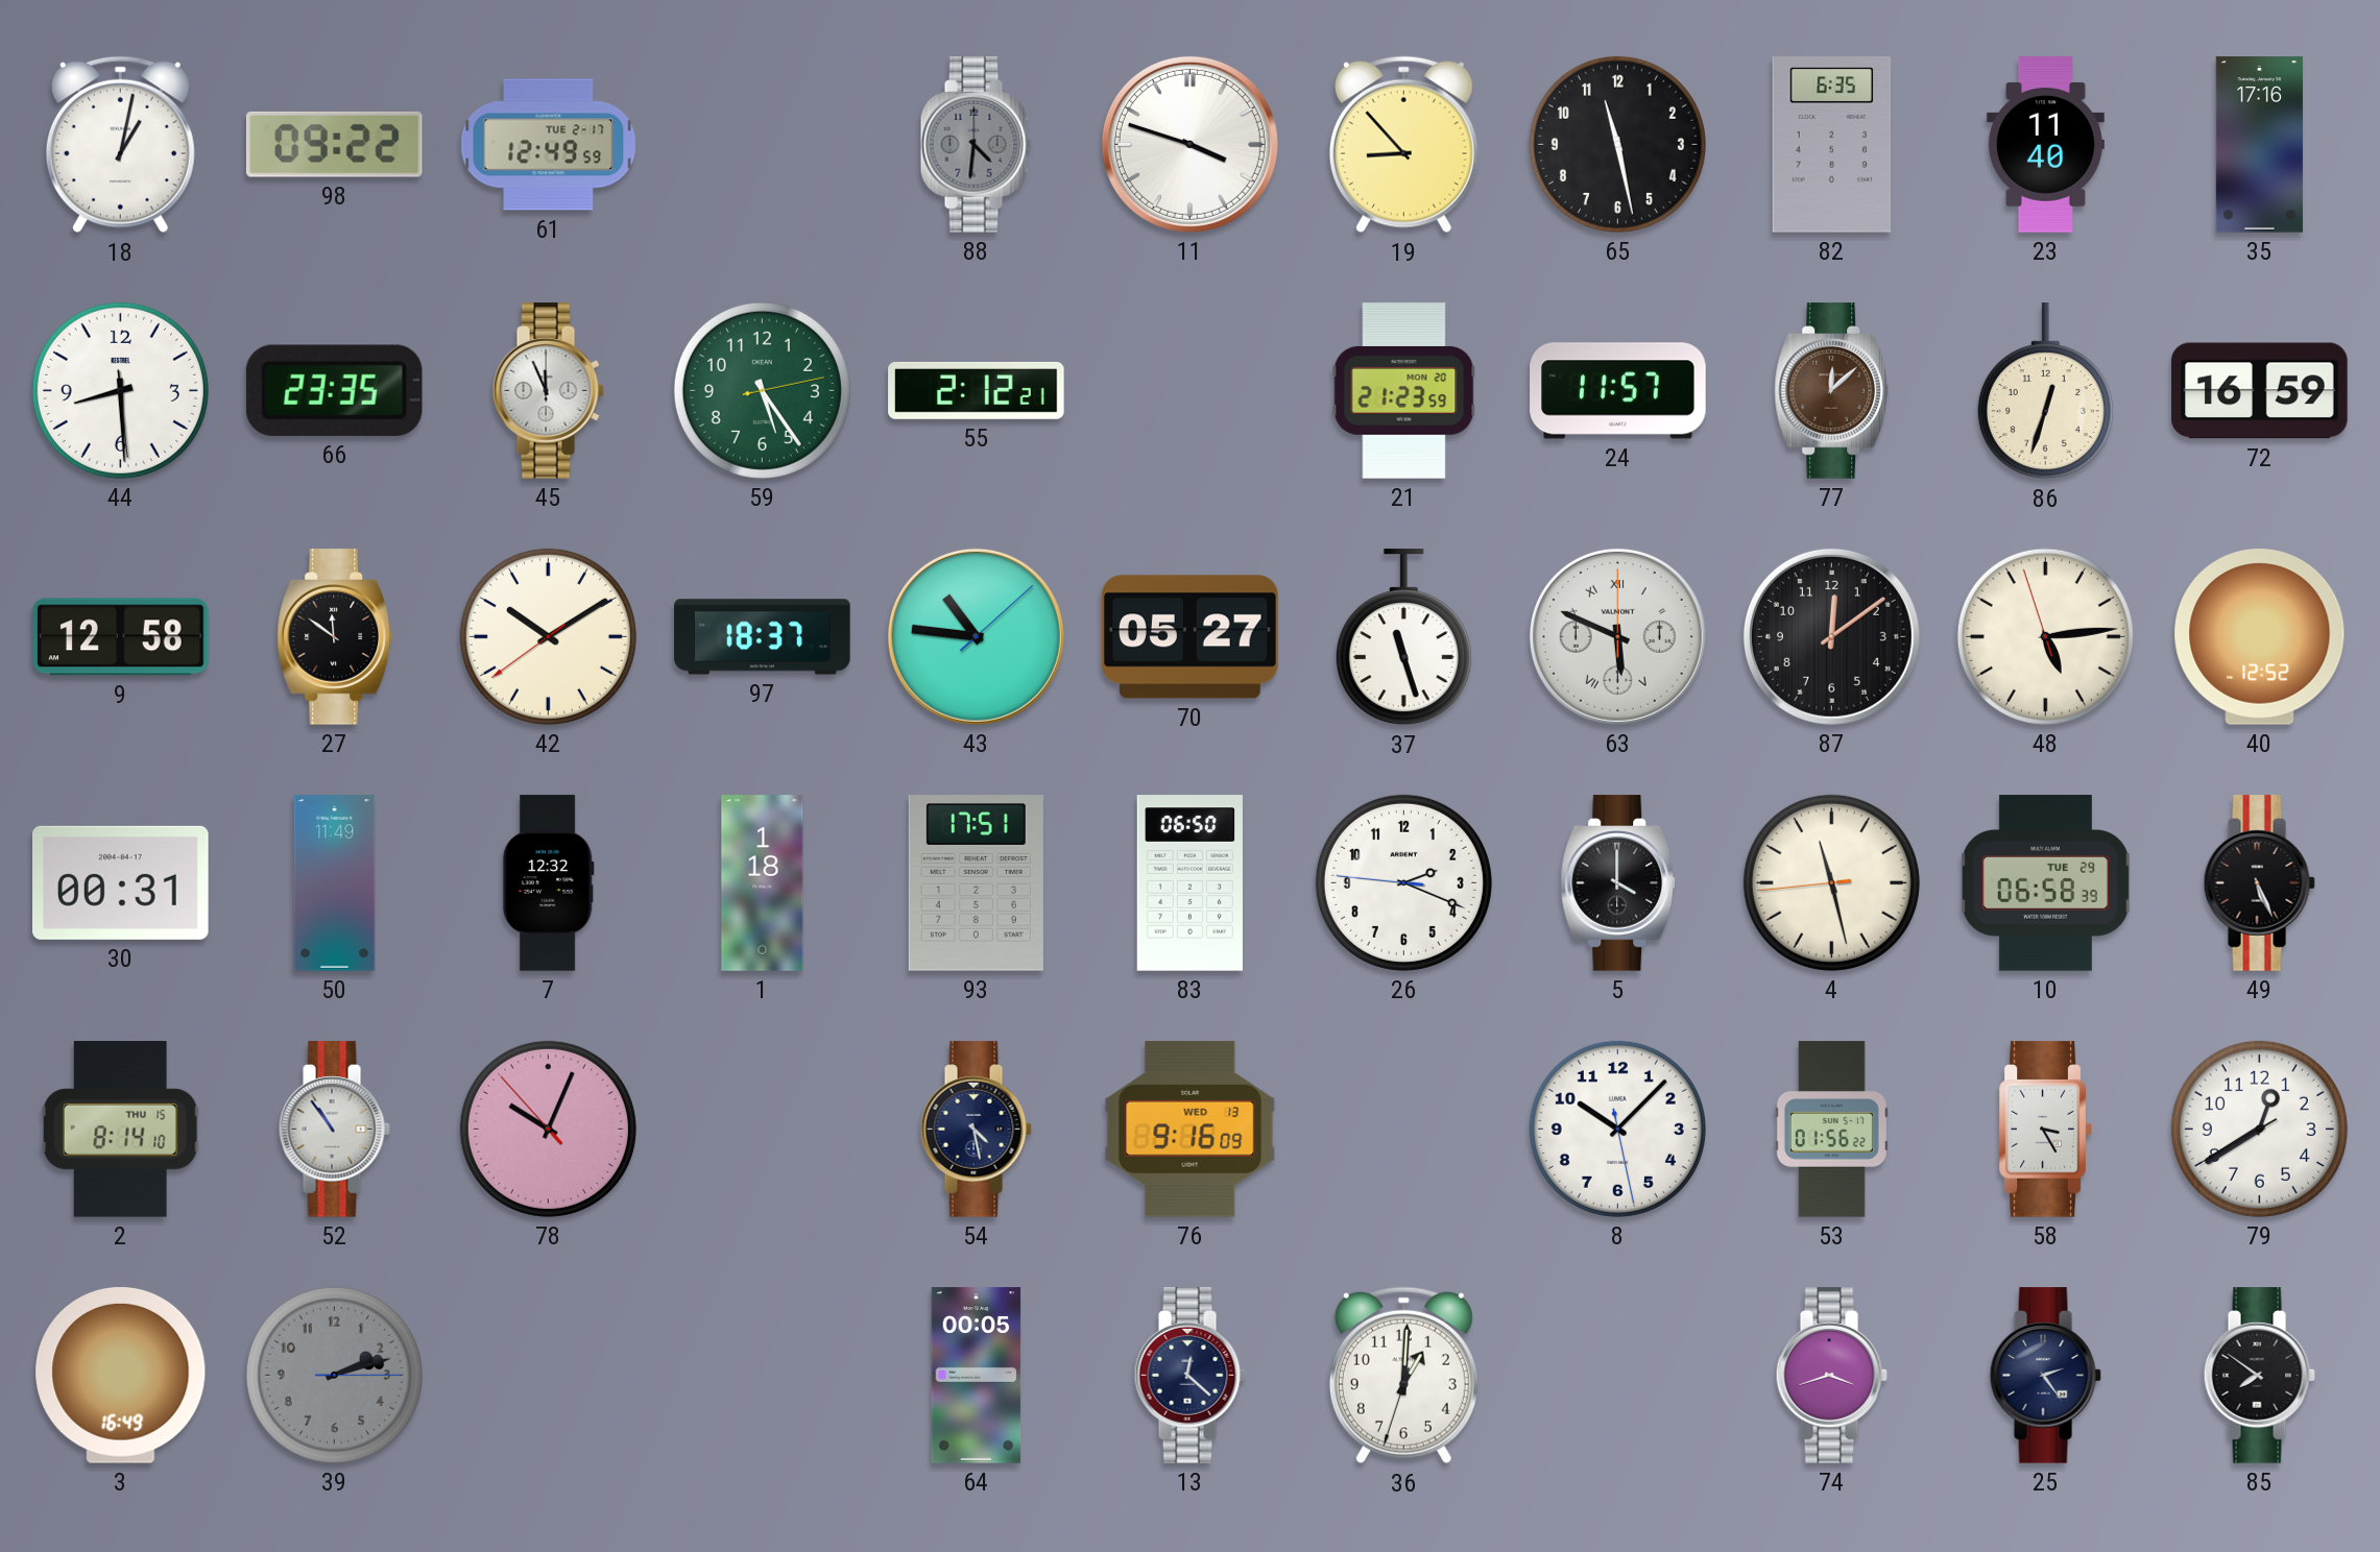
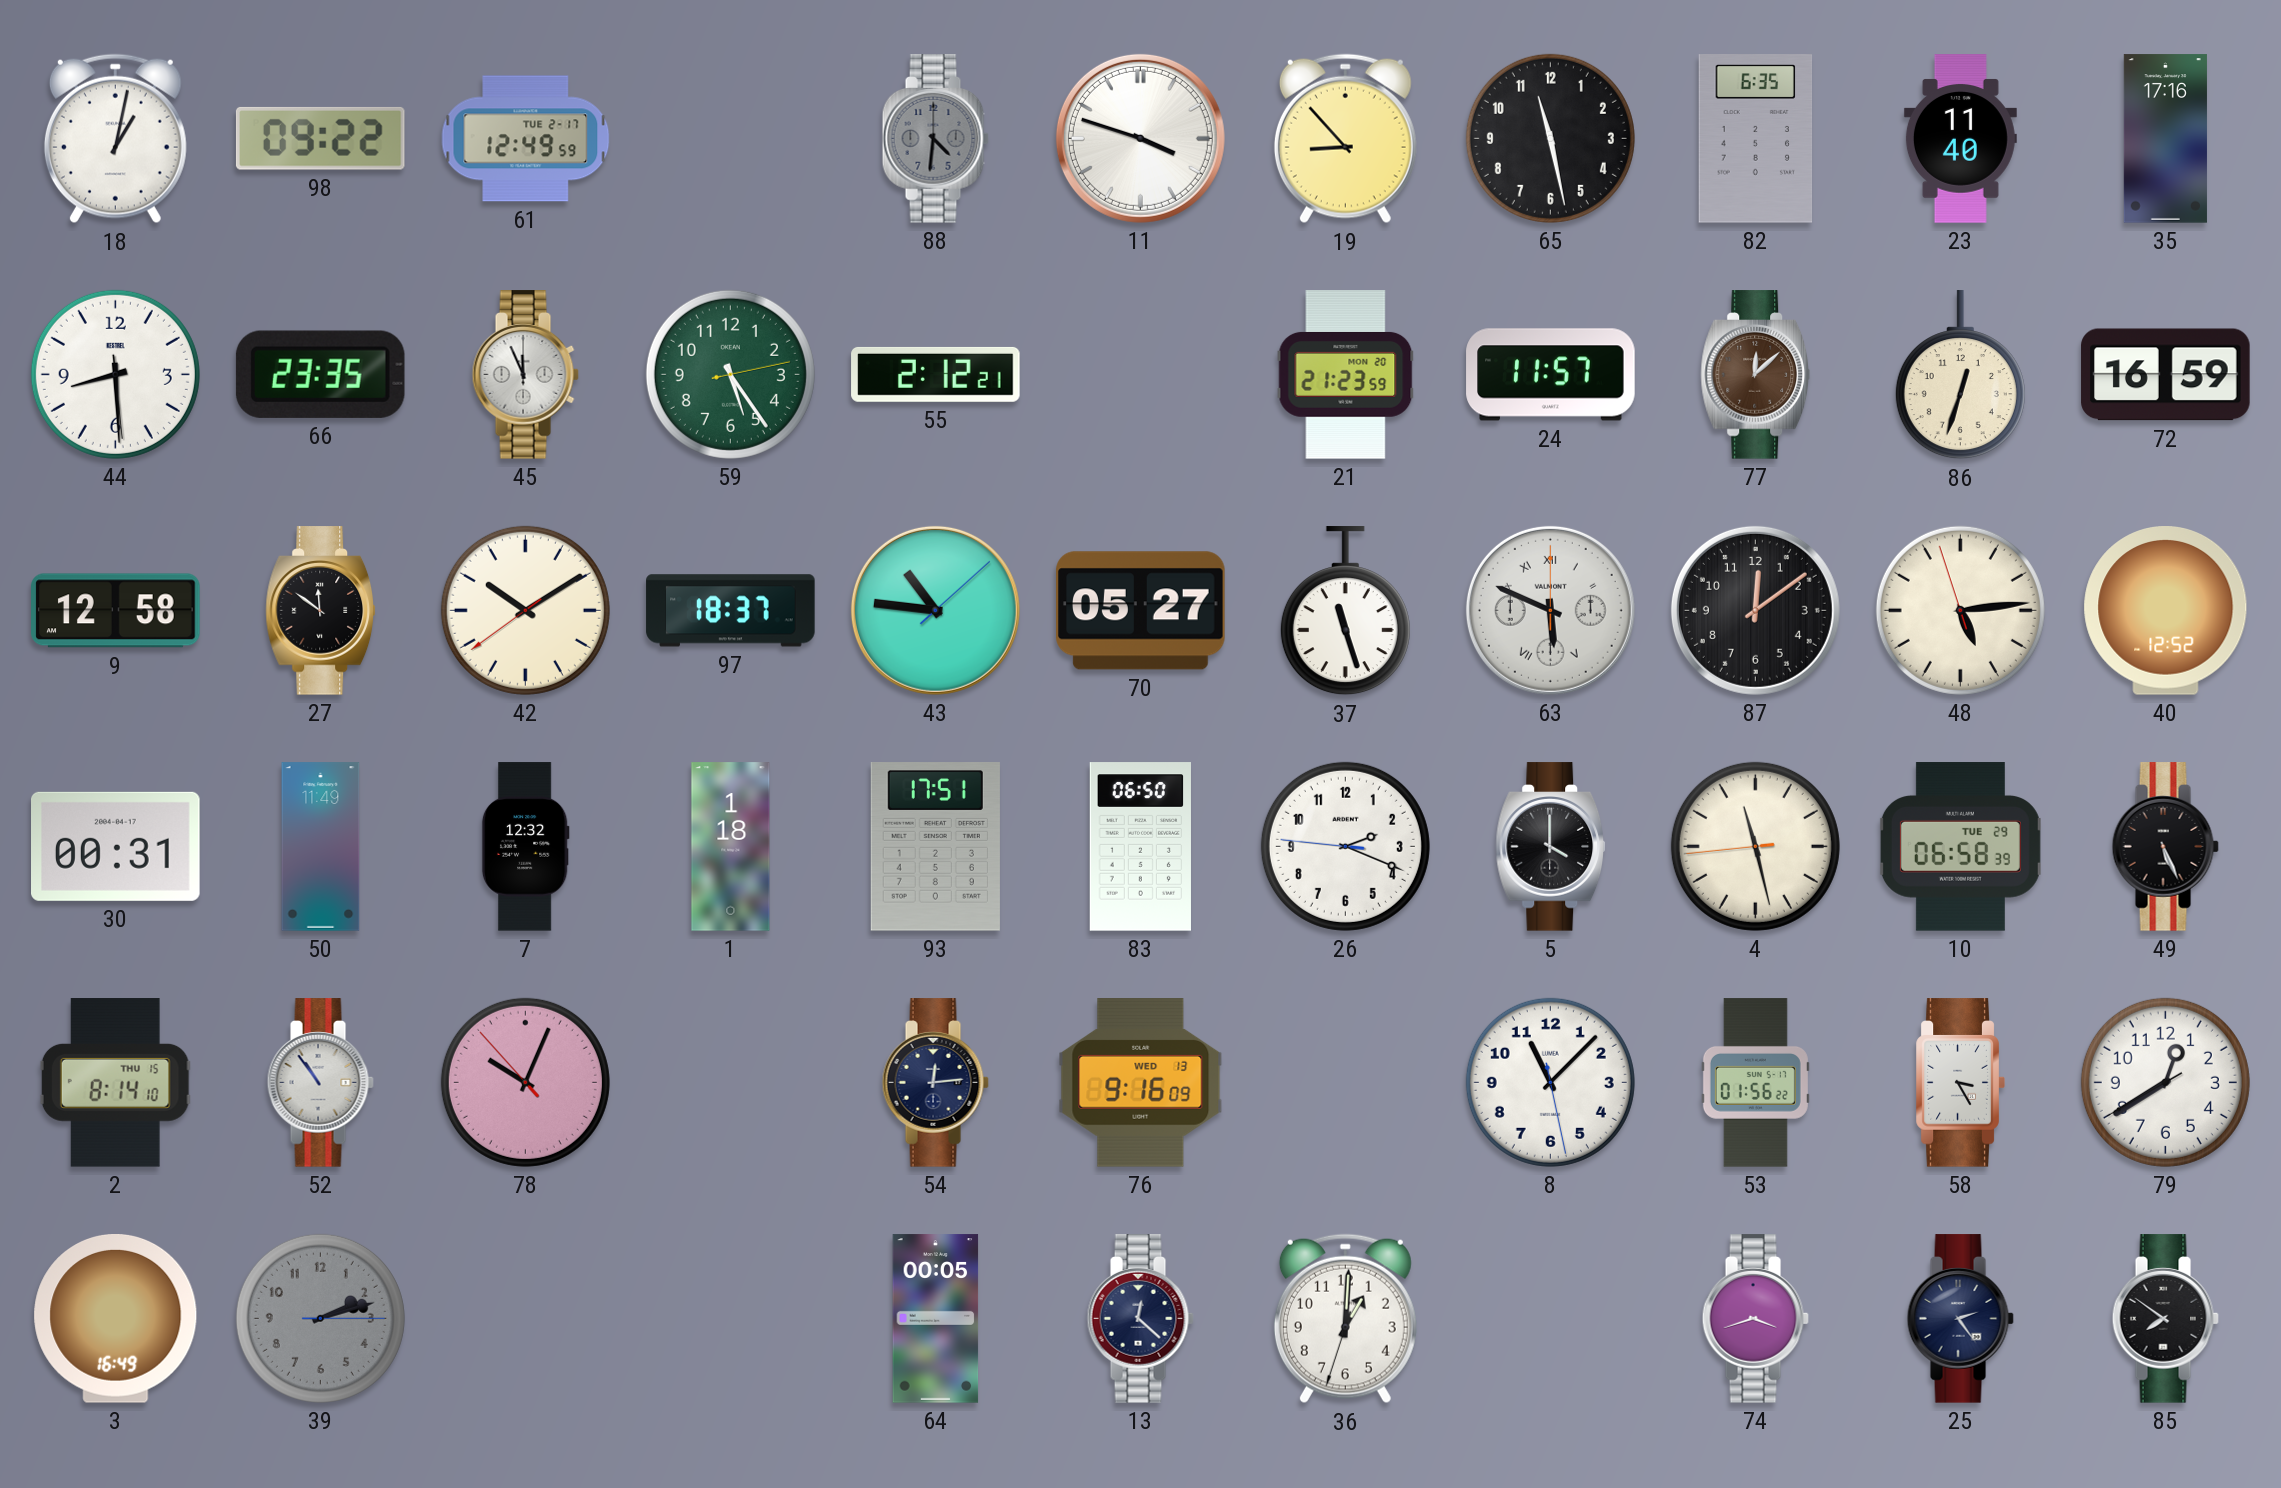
54: 4:28 -> 12:14
8: 10:07 -> 11:07
